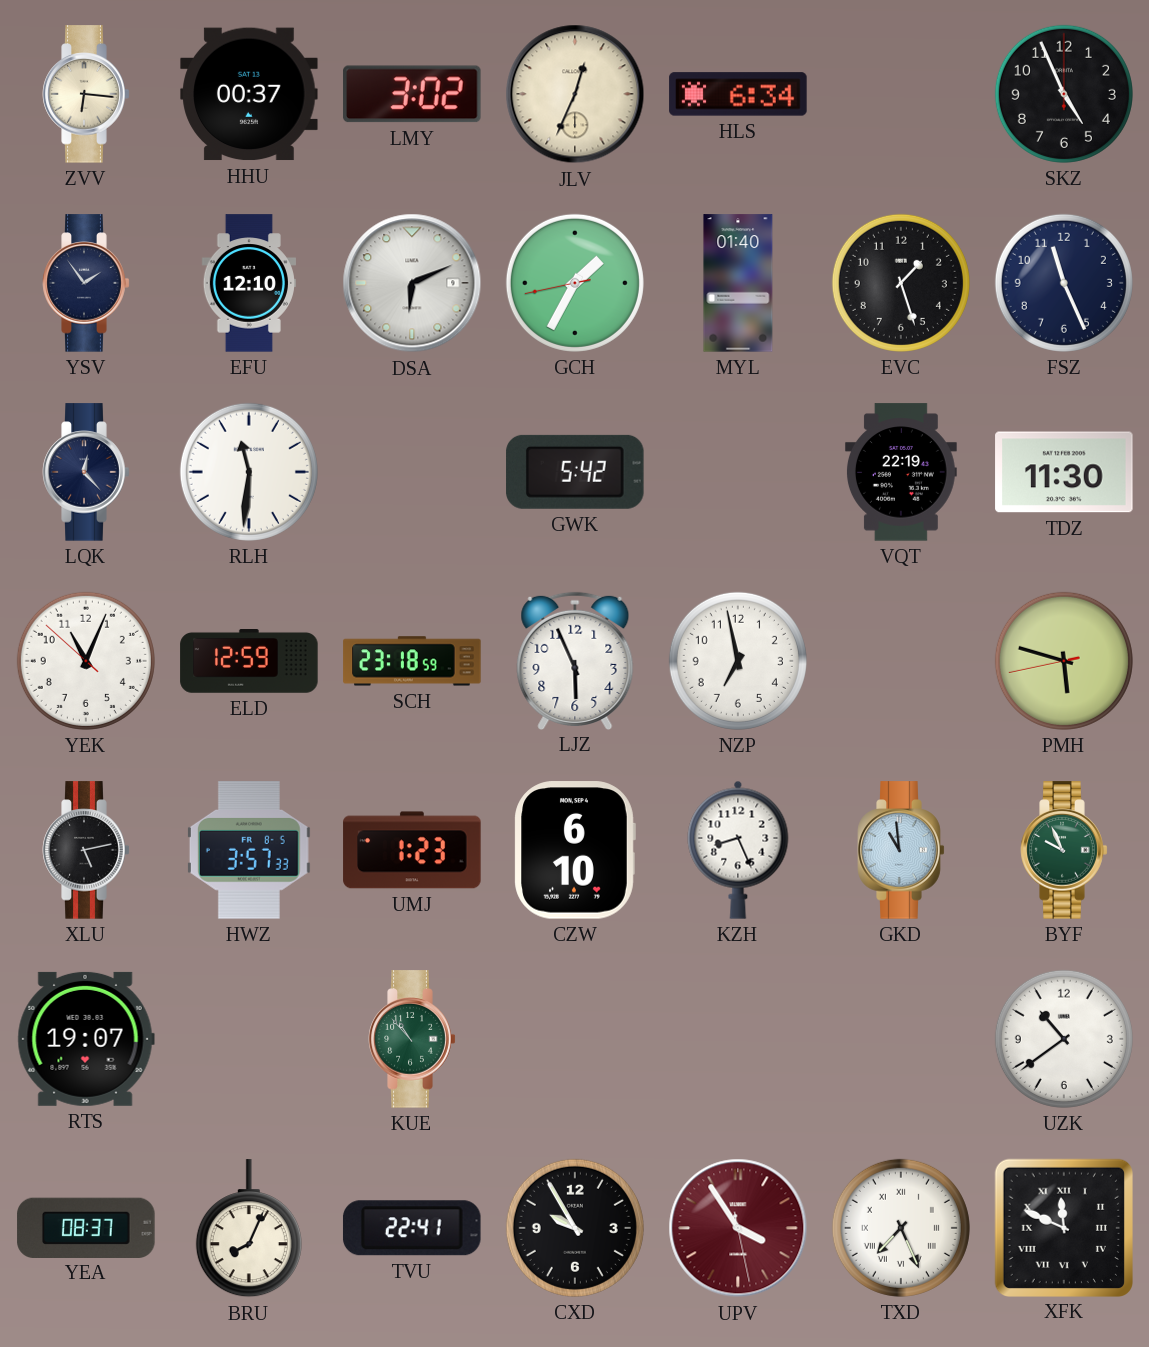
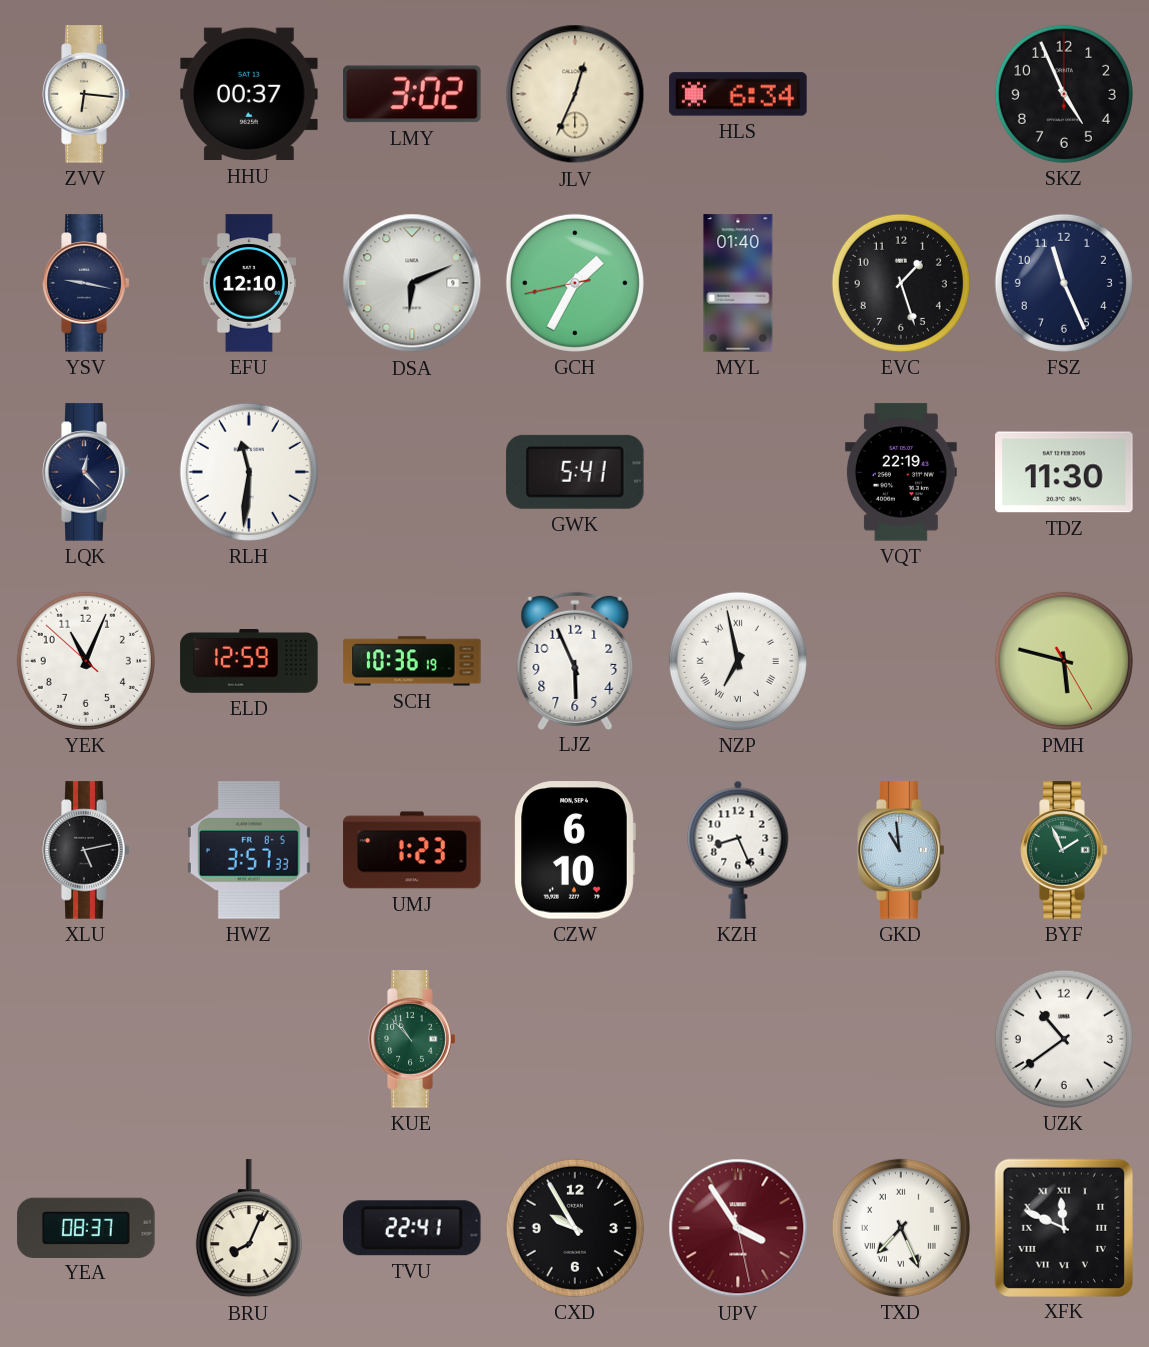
YSV: 1:54 -> 9:17
GWK: 5:42 -> 5:41
SCH: 23:18 -> 10:36
NZP numerals: Arabic -> Roman
PMH: 5:47:43 -> 5:47:25
BYF: 9:56 -> 1:56
RTS: 19:07 -> none
